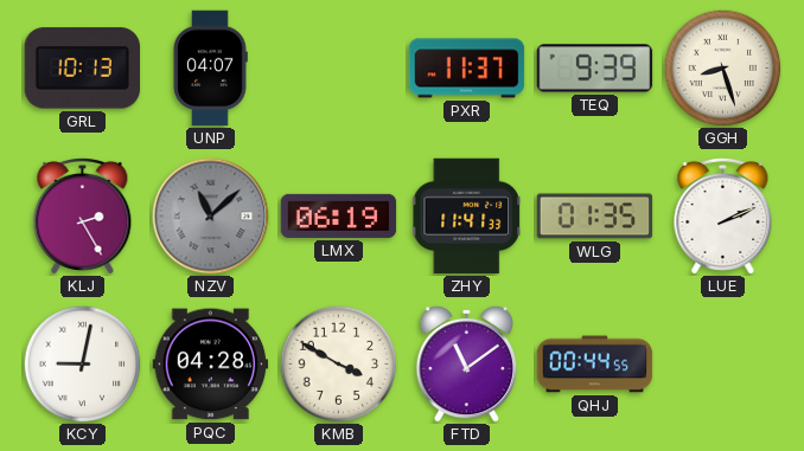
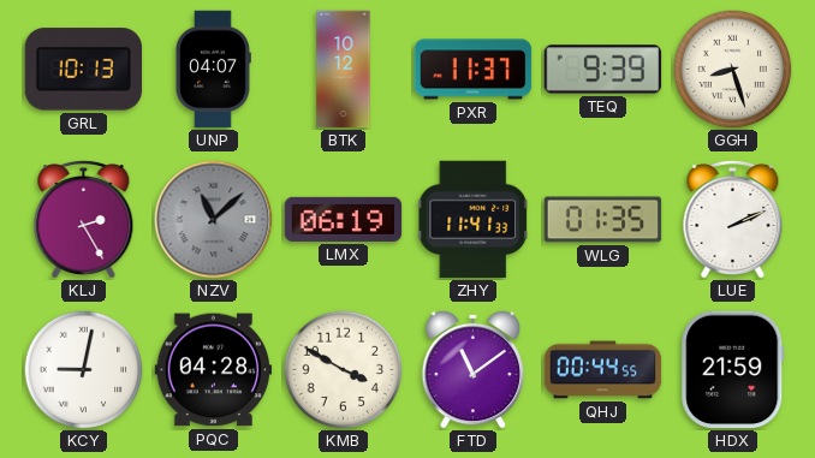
BTK: none -> 10:12
HDX: none -> 21:59
